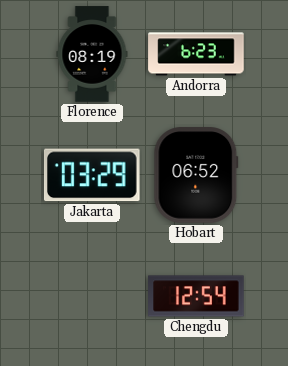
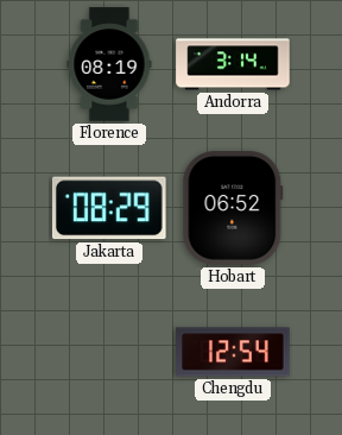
Andorra: 6:23 -> 3:14
Jakarta: 03:29 -> 08:29
